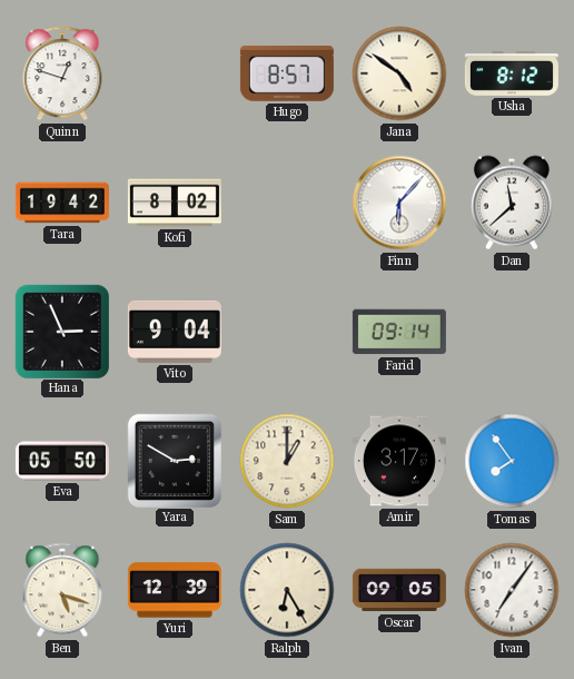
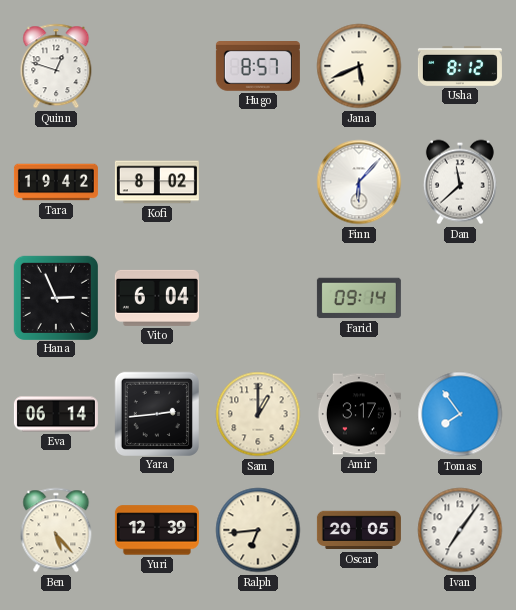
Jana: 4:51 -> 5:41
Vito: 9:04 -> 6:04
Eva: 05:50 -> 06:14
Yara: 2:50 -> 2:44
Ben: 5:18 -> 5:23
Ralph: 6:25 -> 6:44
Oscar: 09:05 -> 20:05
